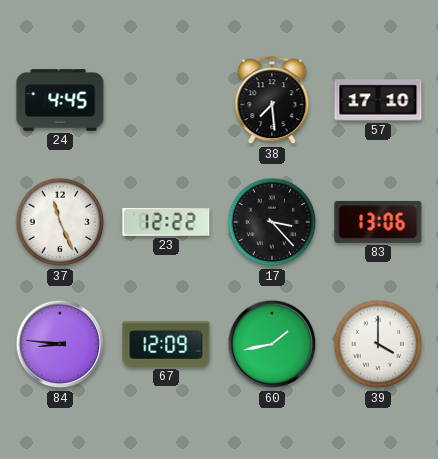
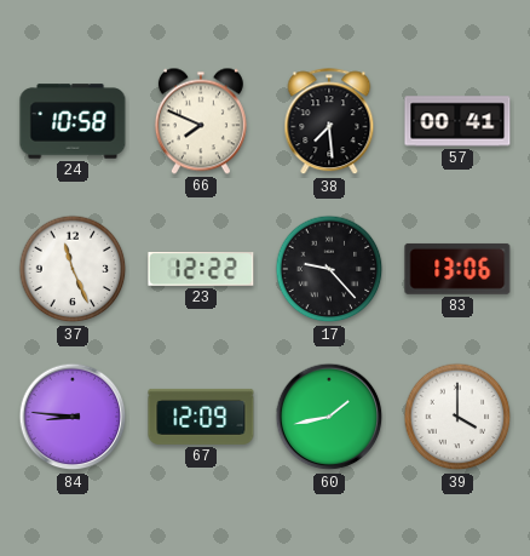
24: 4:45 -> 10:58
66: none -> 7:49
57: 17:10 -> 00:41
17: 3:23 -> 9:23
